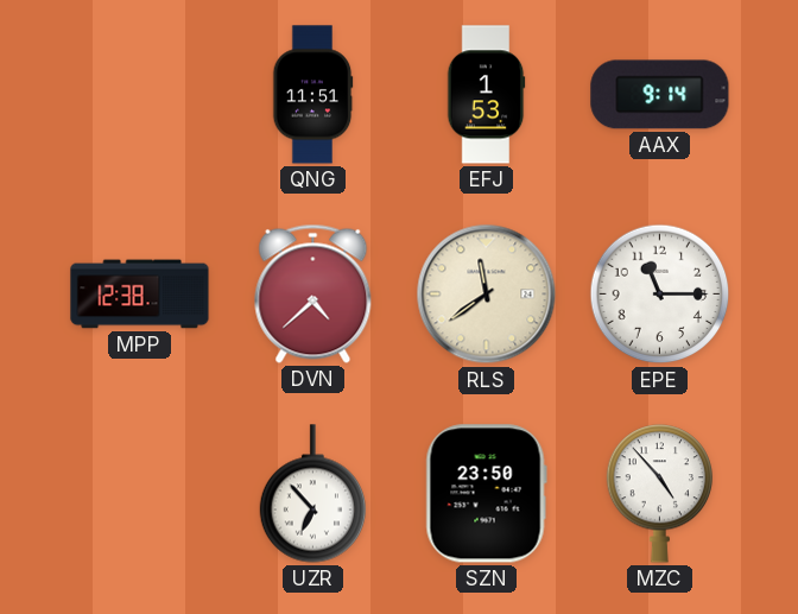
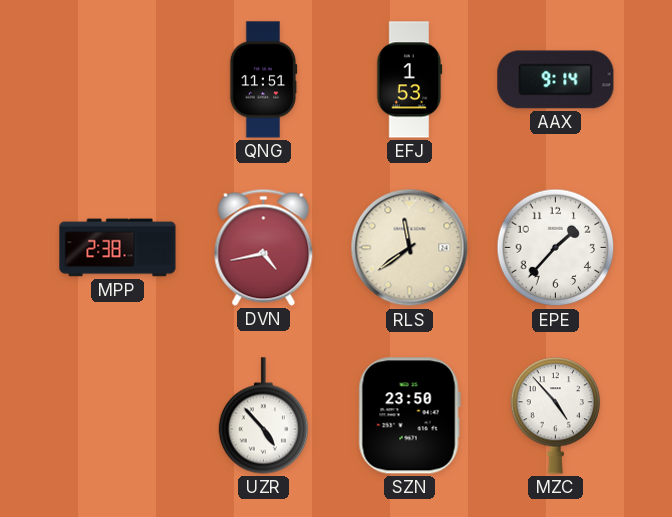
MPP: 12:38 -> 2:38
DVN: 4:38 -> 4:43
EPE: 11:15 -> 1:37
UZR: 6:53 -> 4:53
